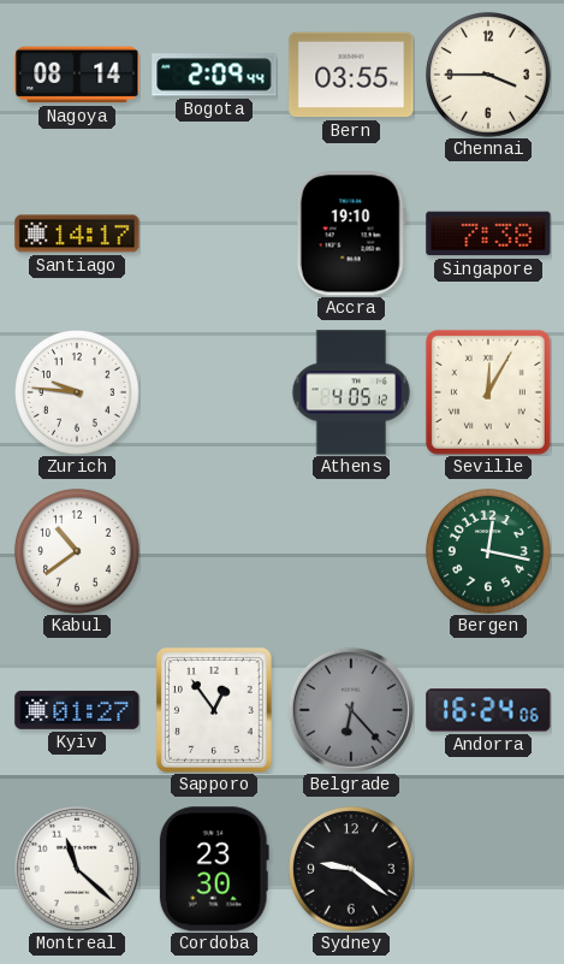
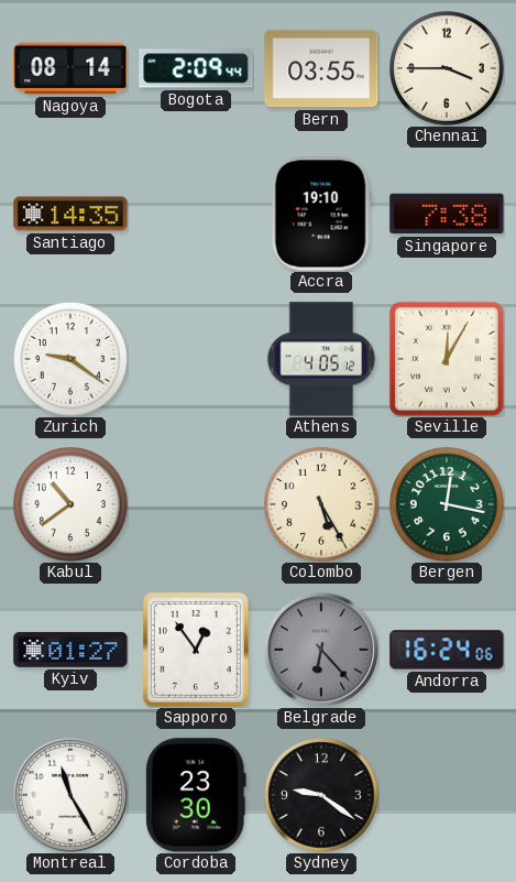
Santiago: 14:17 -> 14:35
Zurich: 9:46 -> 9:21
Colombo: none -> 5:25
Montreal: 11:22 -> 11:25
